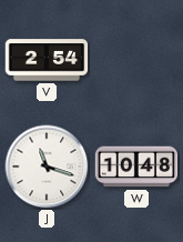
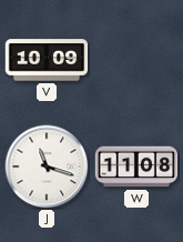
V: 2:54 -> 10:09
W: 10:48 -> 11:08
